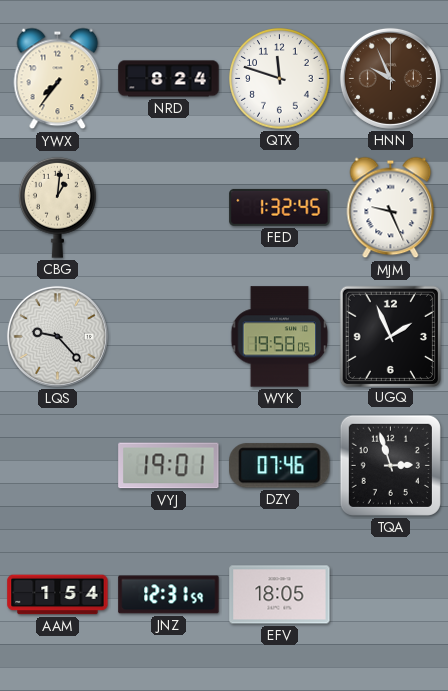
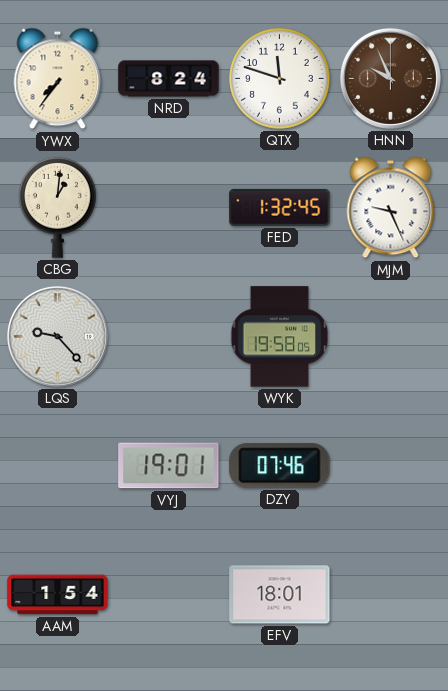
UGQ: 1:56 -> none
TQA: 2:57 -> none
JNZ: 12:31 -> none
EFV: 18:05 -> 18:01
